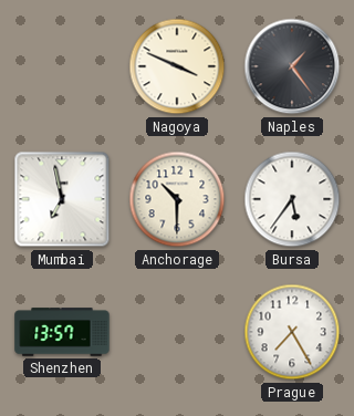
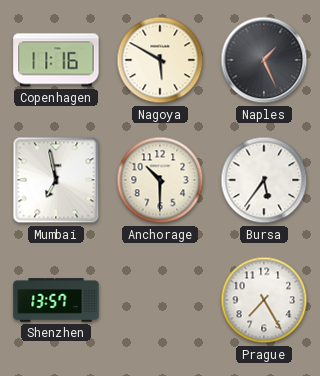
Copenhagen: none -> 11:16
Nagoya: 3:49 -> 5:50
Naples: 1:24 -> 1:26
